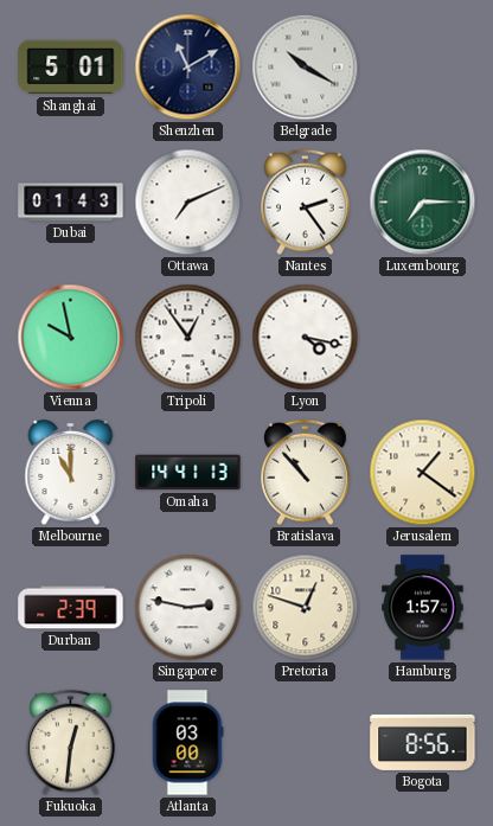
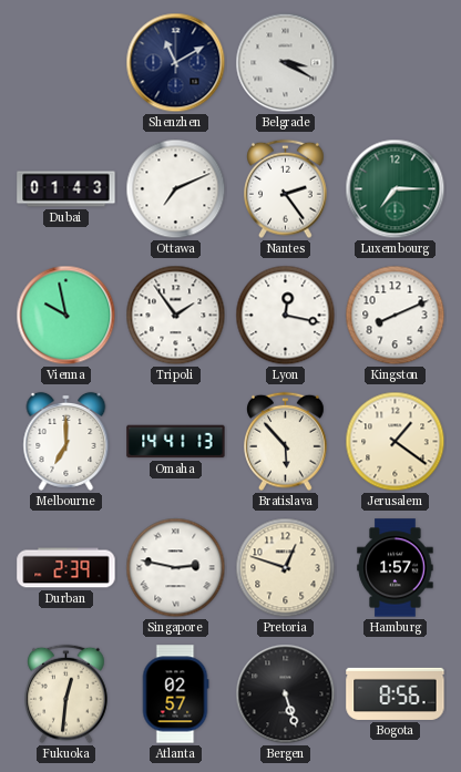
Shanghai: 5:01 -> none
Belgrade: 10:20 -> 3:20
Tripoli: 12:54 -> 1:54
Lyon: 4:17 -> 12:17
Kingston: none -> 8:11
Melbourne: 11:00 -> 7:00
Bratislava: 10:53 -> 5:53
Atlanta: 03:00 -> 02:57
Bergen: none -> 5:27
